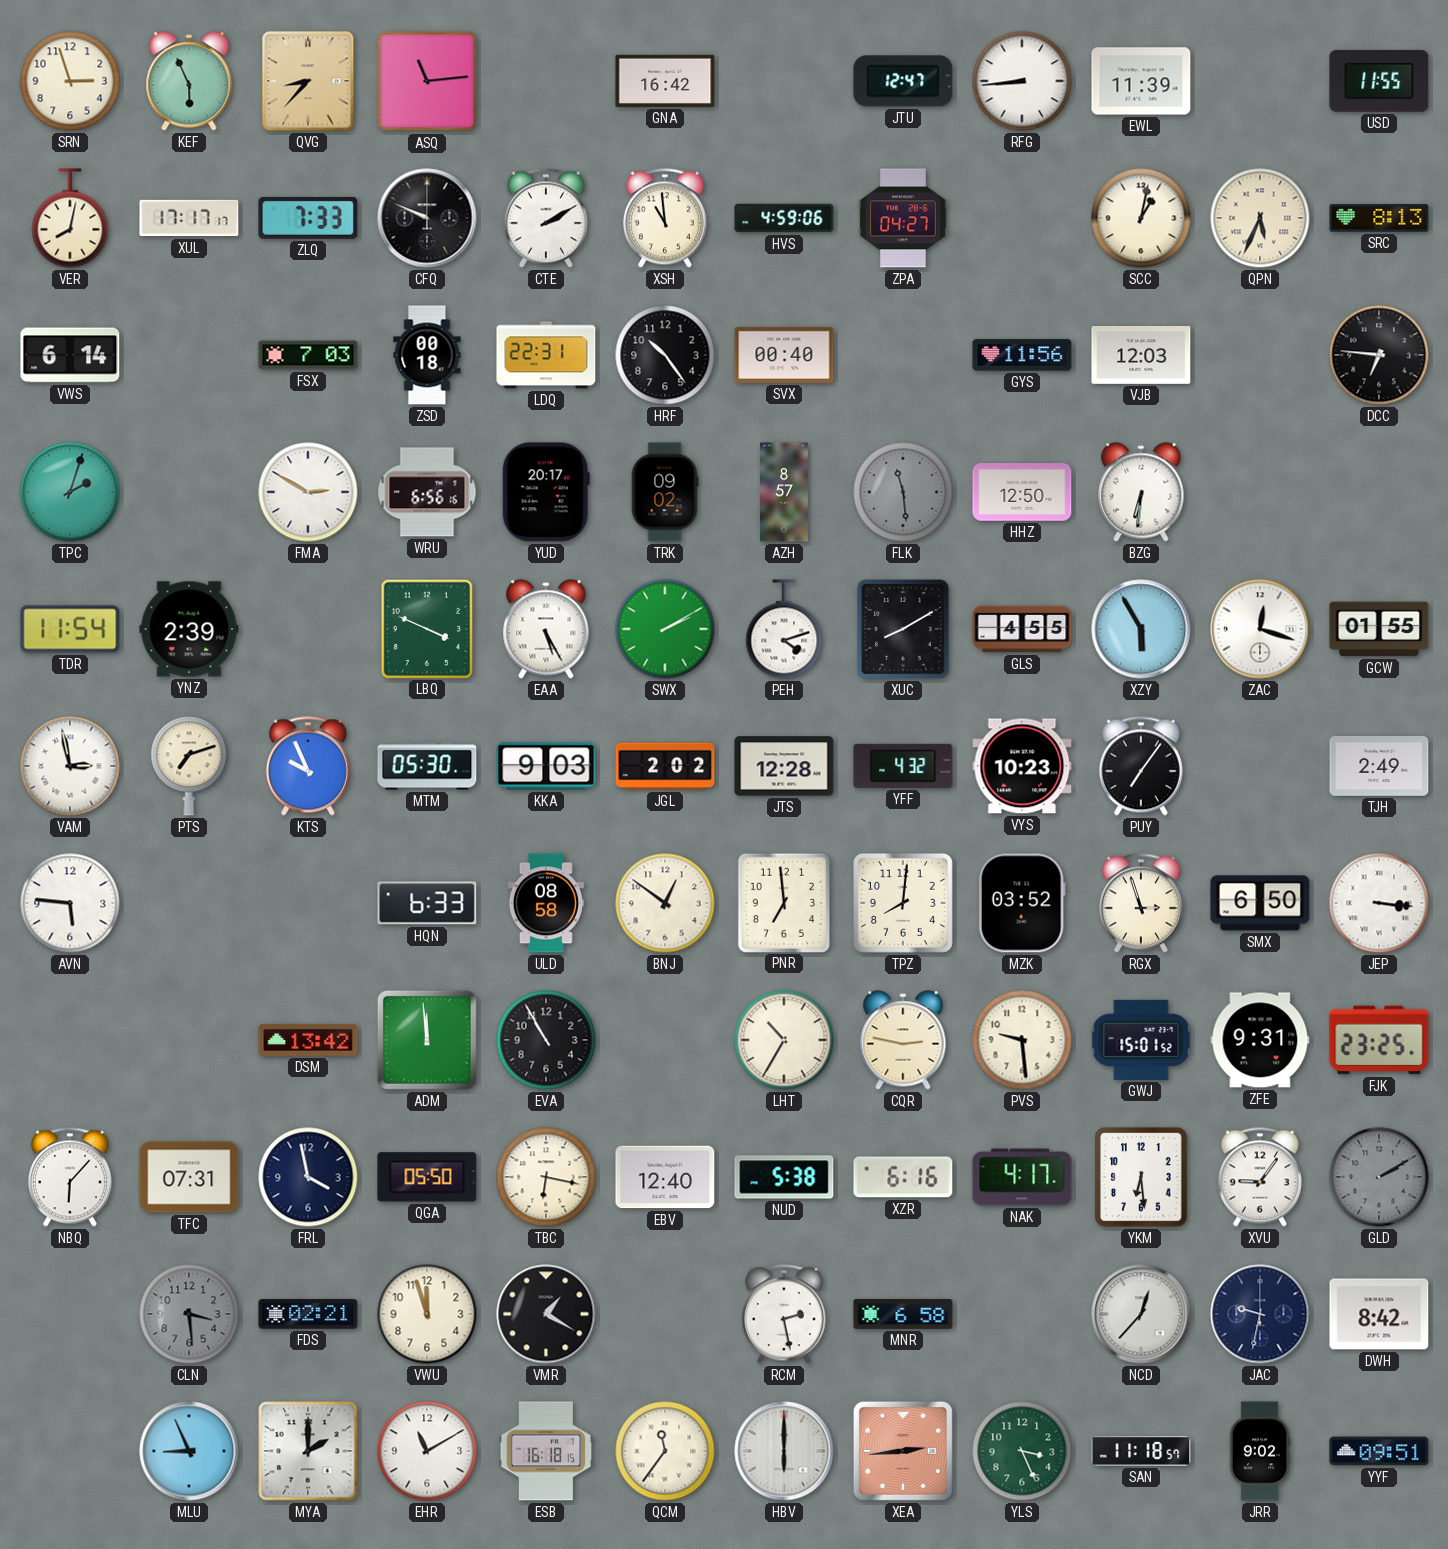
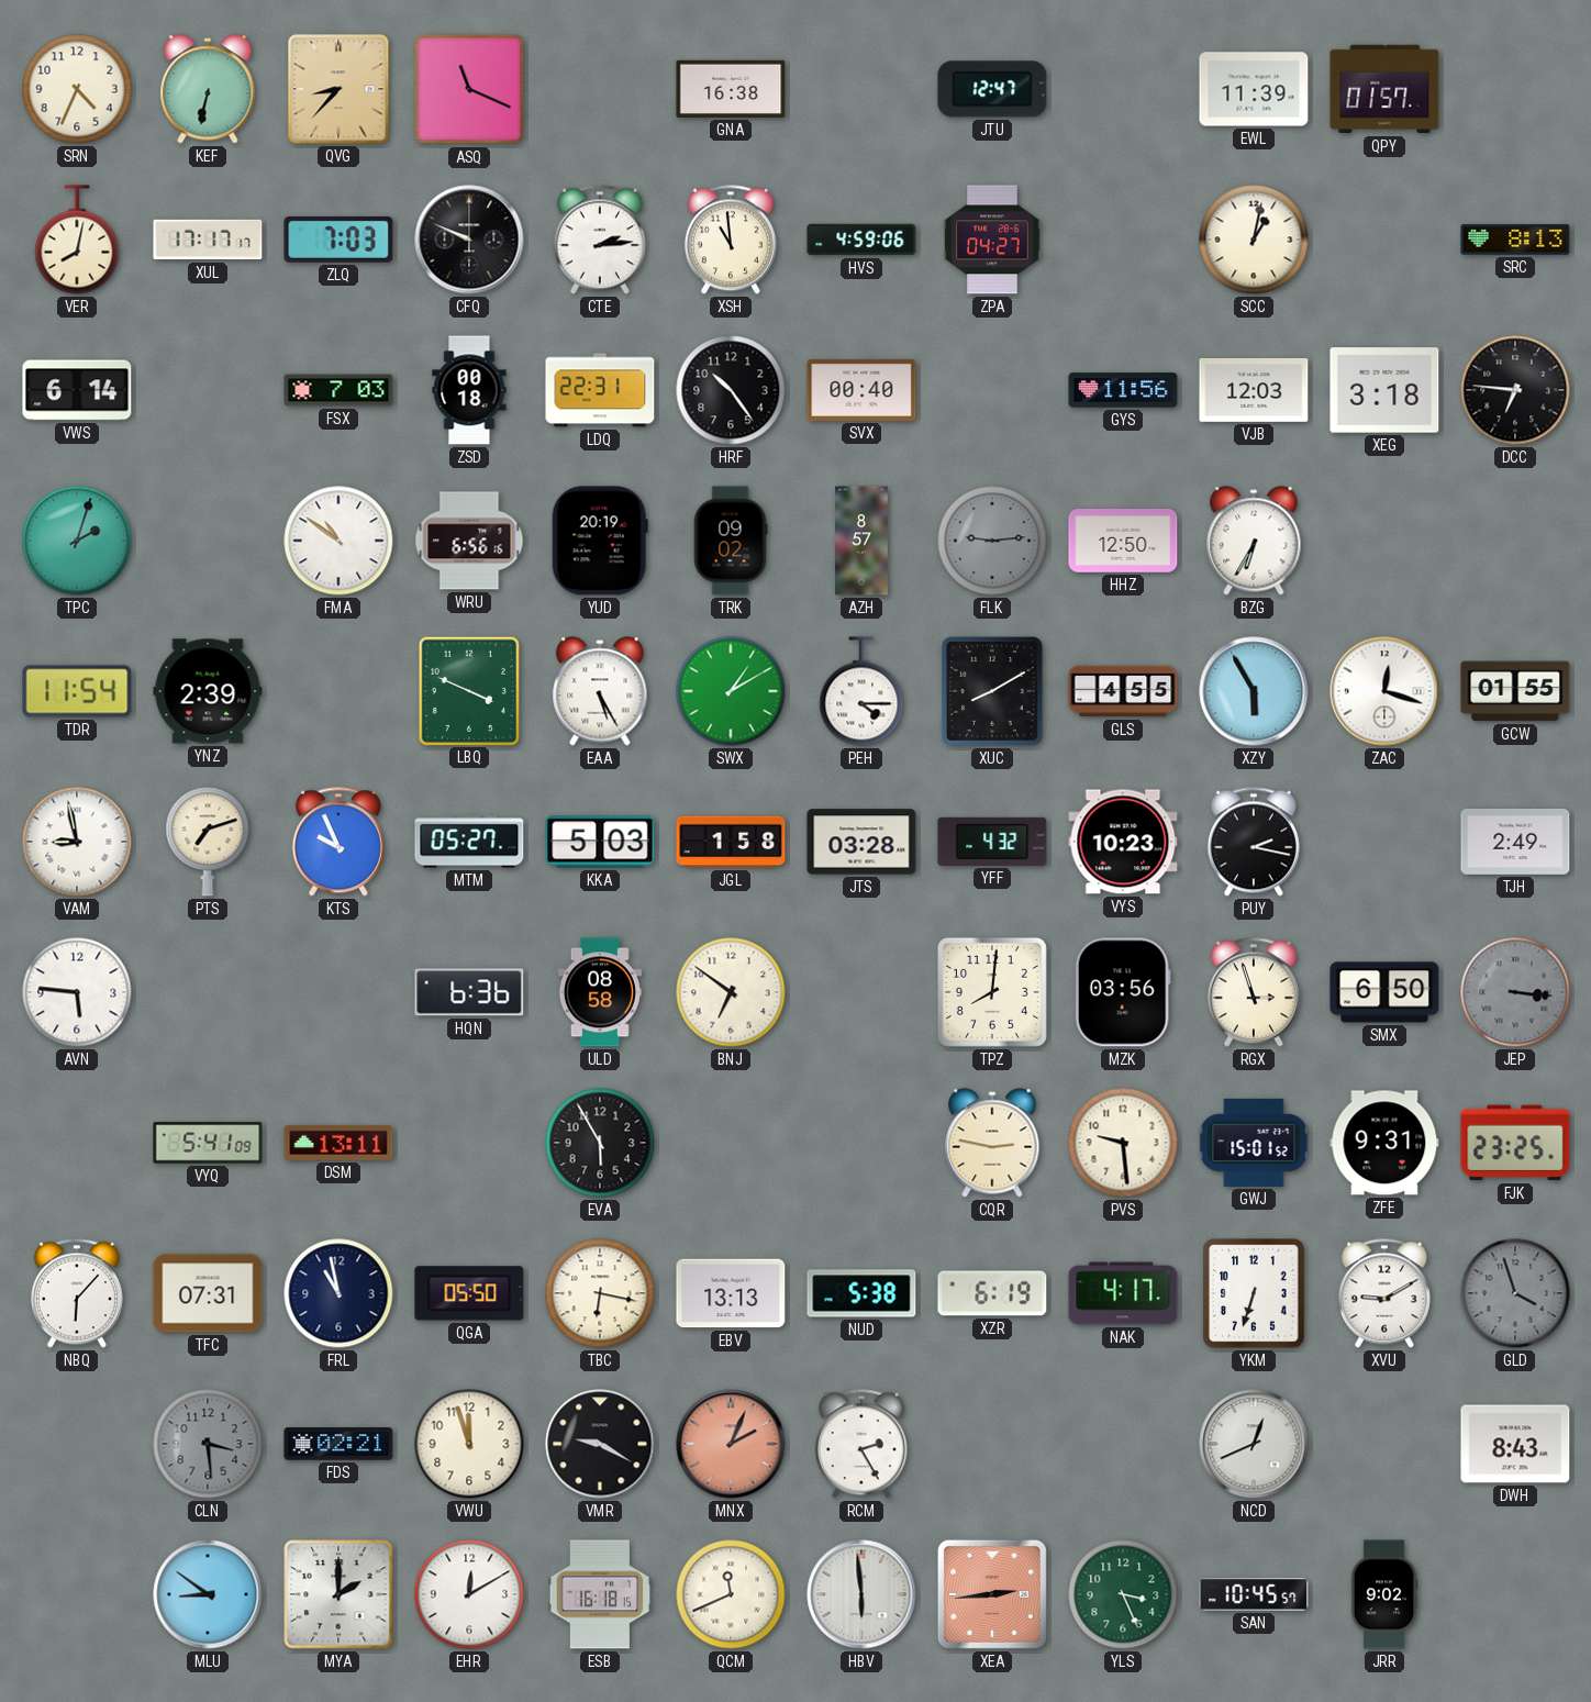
SRN: 2:57 -> 4:34
KEF: 5:56 -> 6:32
ASQ: 11:14 -> 11:19
GNA: 16:42 -> 16:38
RFG: 8:44 -> none
QPY: none -> 01:57
USD: 11:55 -> none
ZLQ: 7:33 -> 7:03
CTE: 2:10 -> 2:14
QPN: 5:34 -> none
XEG: none -> 3:18
FMA: 2:50 -> 10:51
YUD: 20:17 -> 20:19
FLK: 11:29 -> 9:14
BZG: 6:31 -> 6:35
SWX: 2:10 -> 1:10
PEH: 4:12 -> 4:15
VAM: 2:58 -> 8:58
MTM: 05:30 -> 05:27
KKA: 9:03 -> 5:03
JGL: 2:02 -> 1:58
JTS: 12:28 -> 03:28
PUY: 7:06 -> 2:17
HQN: 6:33 -> 6:36
BNJ: 12:51 -> 6:51
PNR: 6:59 -> none
MZK: 03:52 -> 03:56
JEP dial: white -> grey
VYQ: none -> 5:41
DSM: 13:42 -> 13:11
ADM: 11:59 -> none
EVA: 10:55 -> 5:55
LHT: 10:35 -> none
FRL: 3:58 -> 10:58
EBV: 12:40 -> 13:13
XZR: 6:16 -> 6:19
YKM: 6:29 -> 6:33
XVU: 9:06 -> 9:10
GLD: 2:10 -> 3:57
VMR: 1:20 -> 9:20
MNX: none -> 2:04
RCM: 2:28 -> 2:25
MNR: 6:58 -> none
NCD: 12:37 -> 12:41
JAC: 9:32 -> none
DWH: 8:42 -> 8:43
MLU: 8:56 -> 8:51
EHR: 11:10 -> 12:10
QCM: 11:36 -> 11:41
HBV: 6:00 -> 5:59
SAN: 11:18 -> 10:45
YYF: 09:51 -> none
